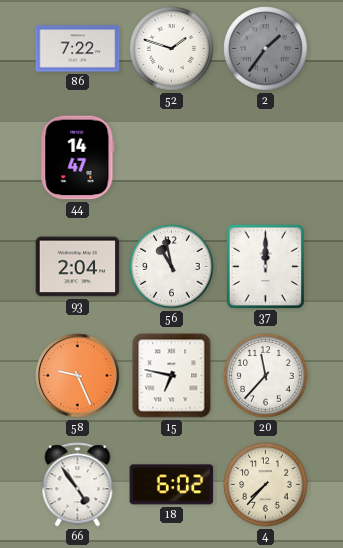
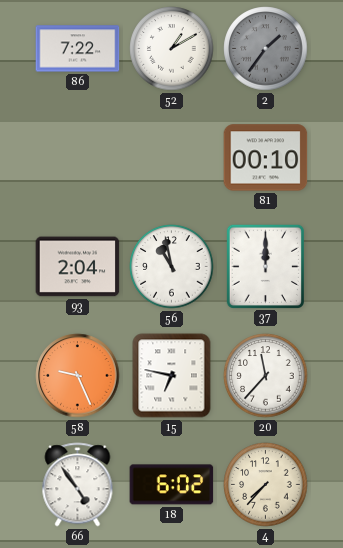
52: 1:48 -> 1:10
44: 14:47 -> none
81: none -> 00:10
